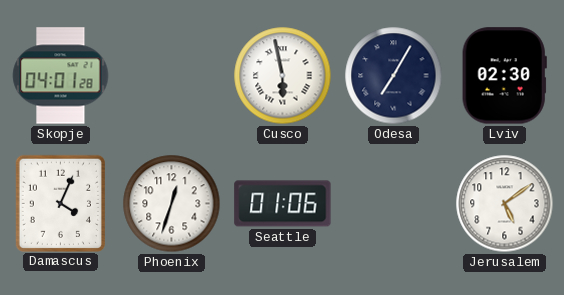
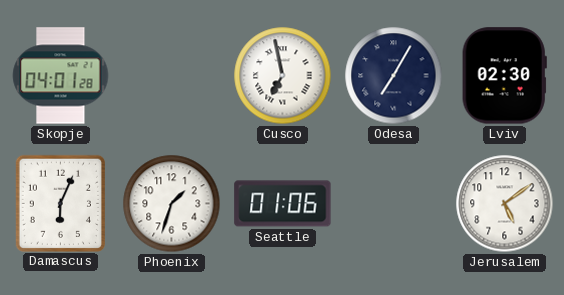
Cusco: 5:58 -> 6:58
Damascus: 4:04 -> 6:04
Phoenix: 12:33 -> 1:33
